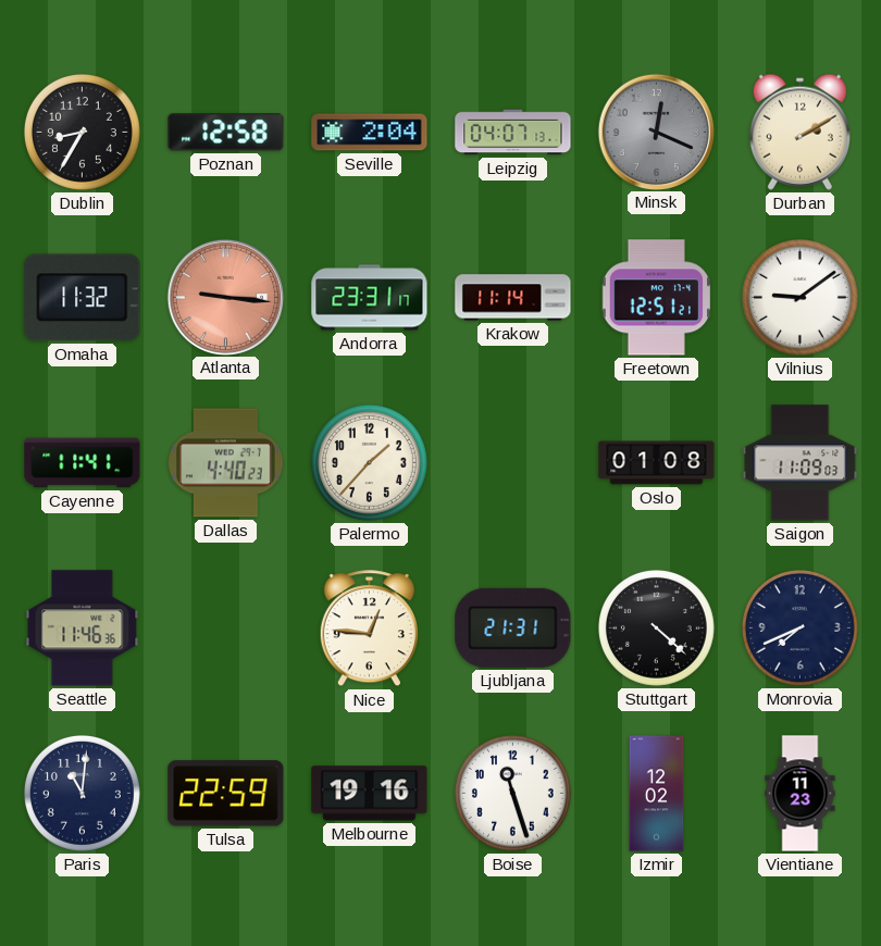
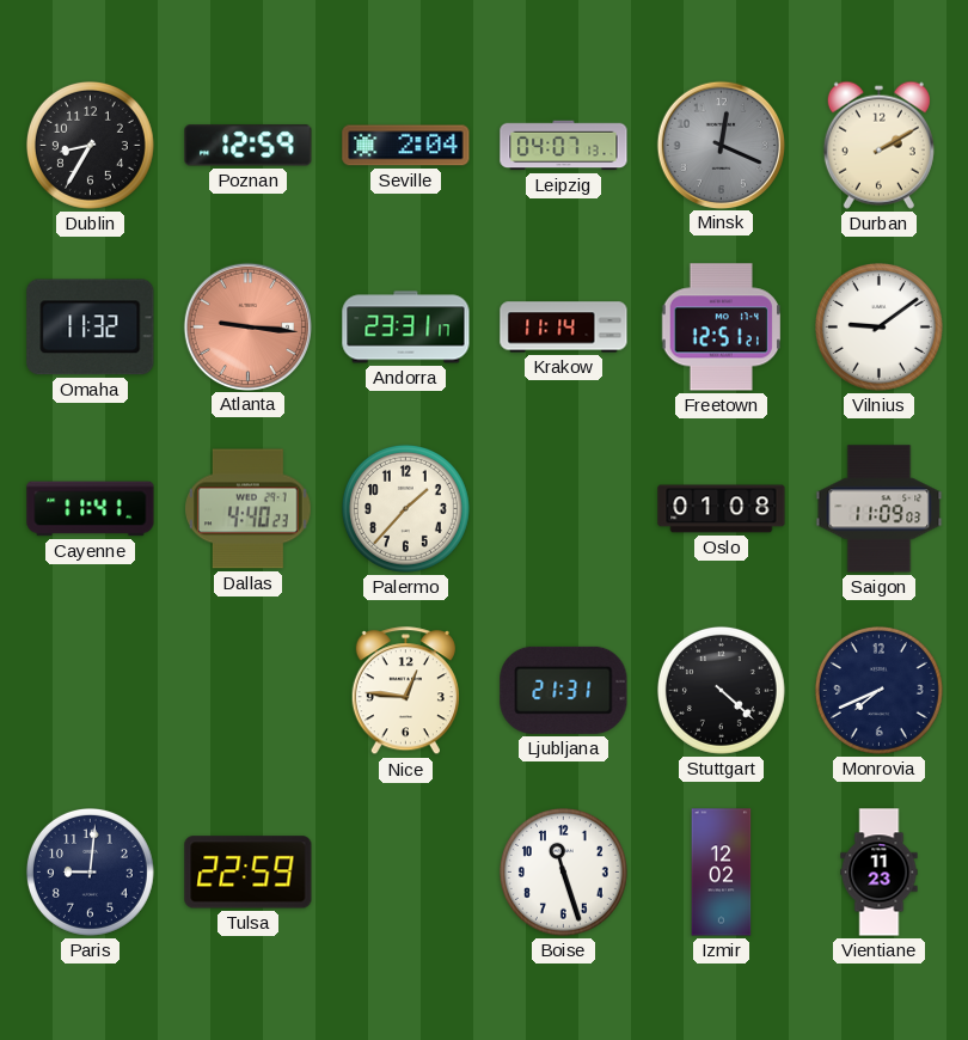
Poznan: 12:58 -> 12:59
Seattle: 11:46 -> none
Paris: 11:01 -> 9:01
Melbourne: 19:16 -> none
